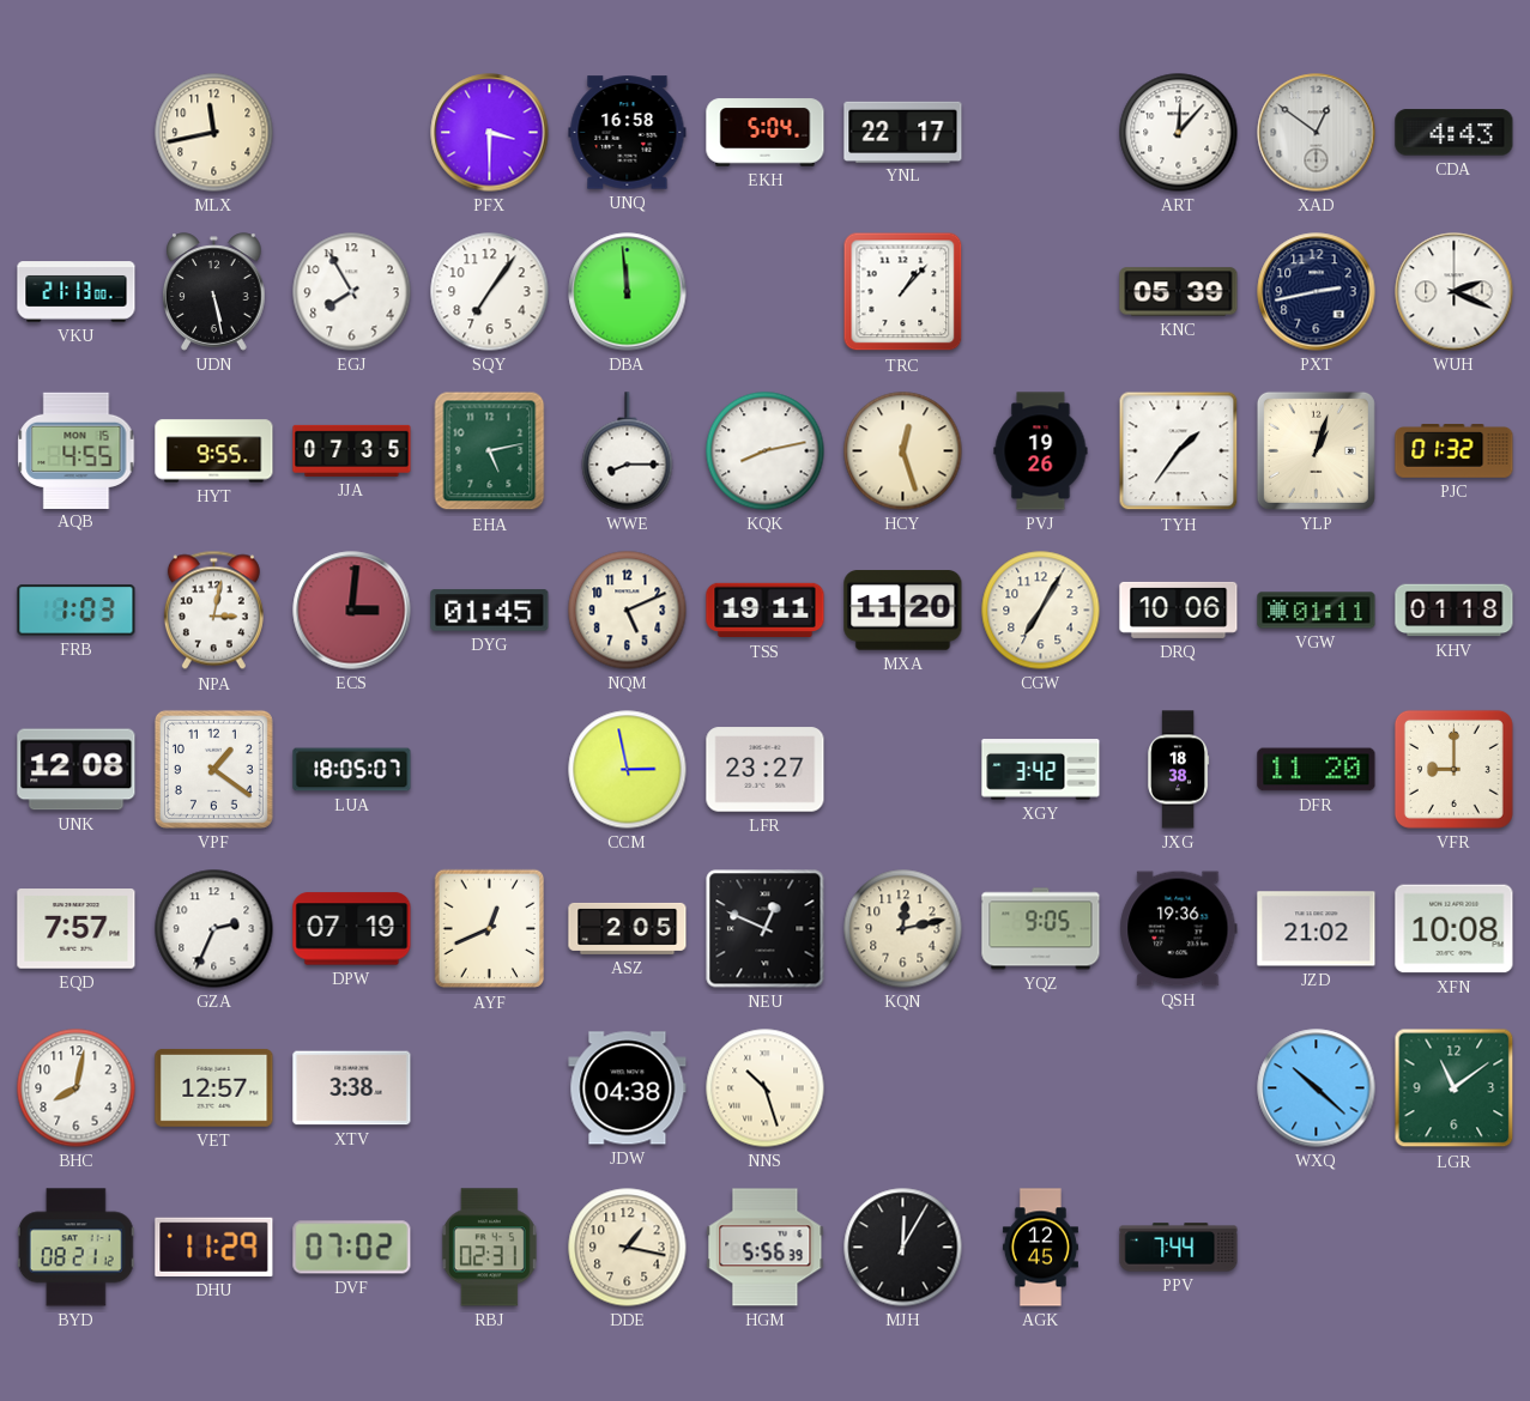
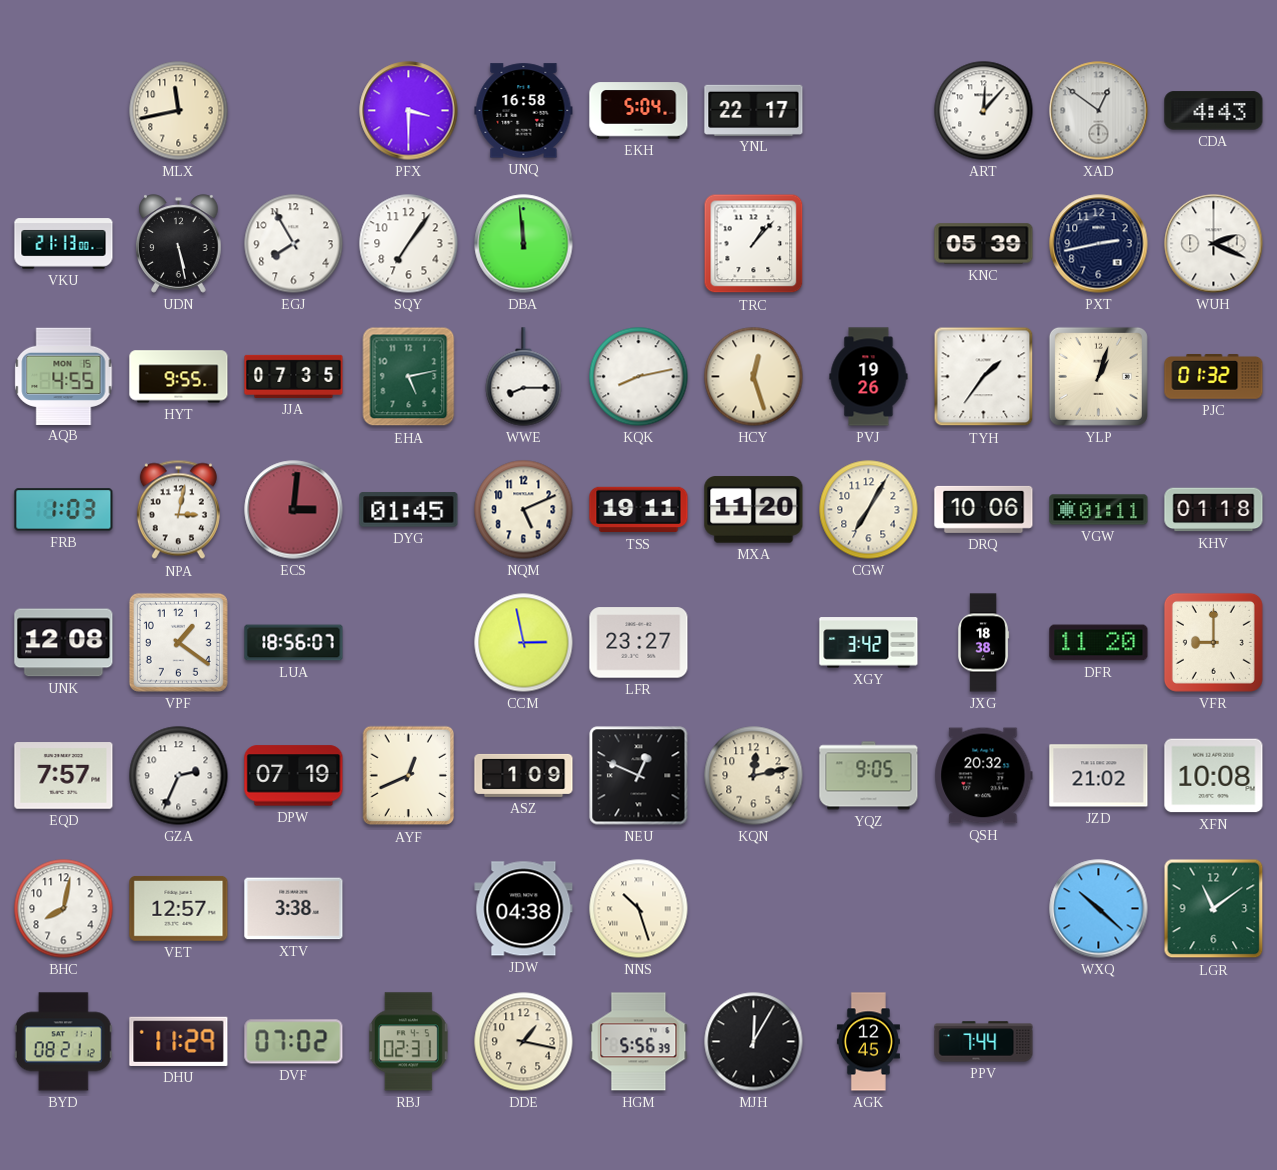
LUA: 18:05 -> 18:56
ASZ: 2:05 -> 1:09
QSH: 19:36 -> 20:32
